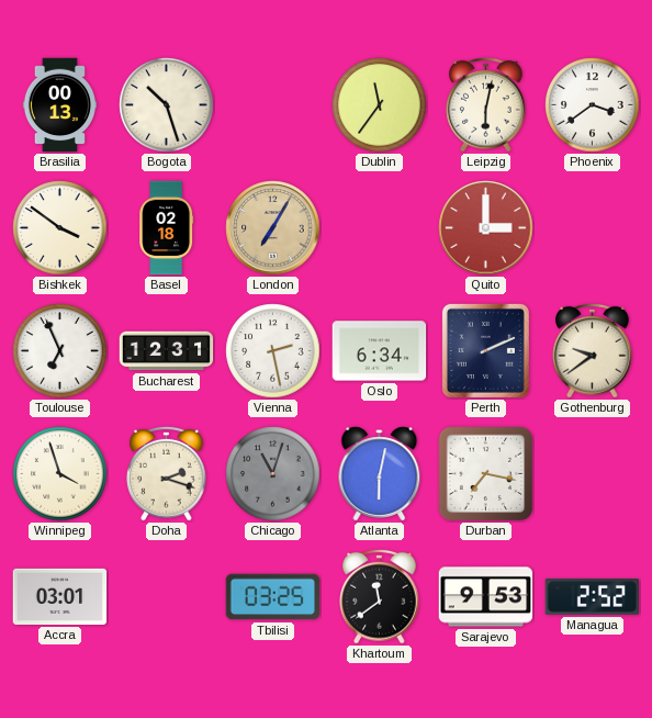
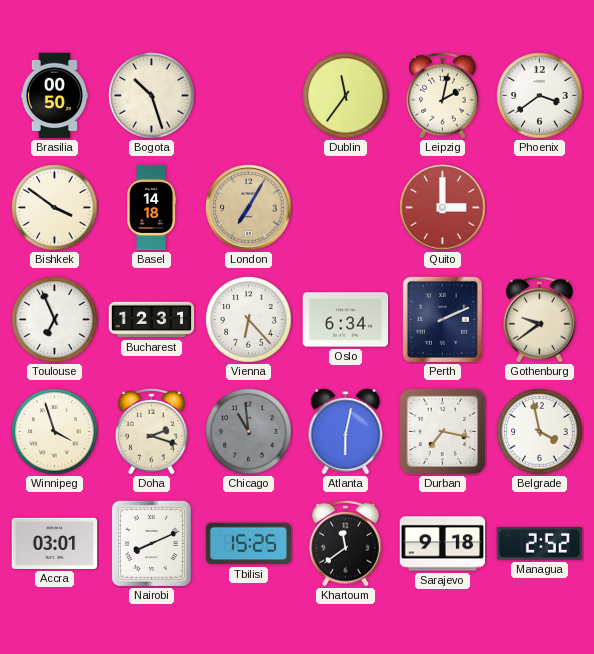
Brasilia: 00:13 -> 00:50
Leipzig: 6:02 -> 2:02
Basel: 02:18 -> 14:18
Vienna: 2:28 -> 6:23
Chicago: 11:03 -> 10:59
Belgrade: none -> 3:58
Nairobi: none -> 8:11
Tbilisi: 03:25 -> 15:25
Sarajevo: 9:53 -> 9:18
